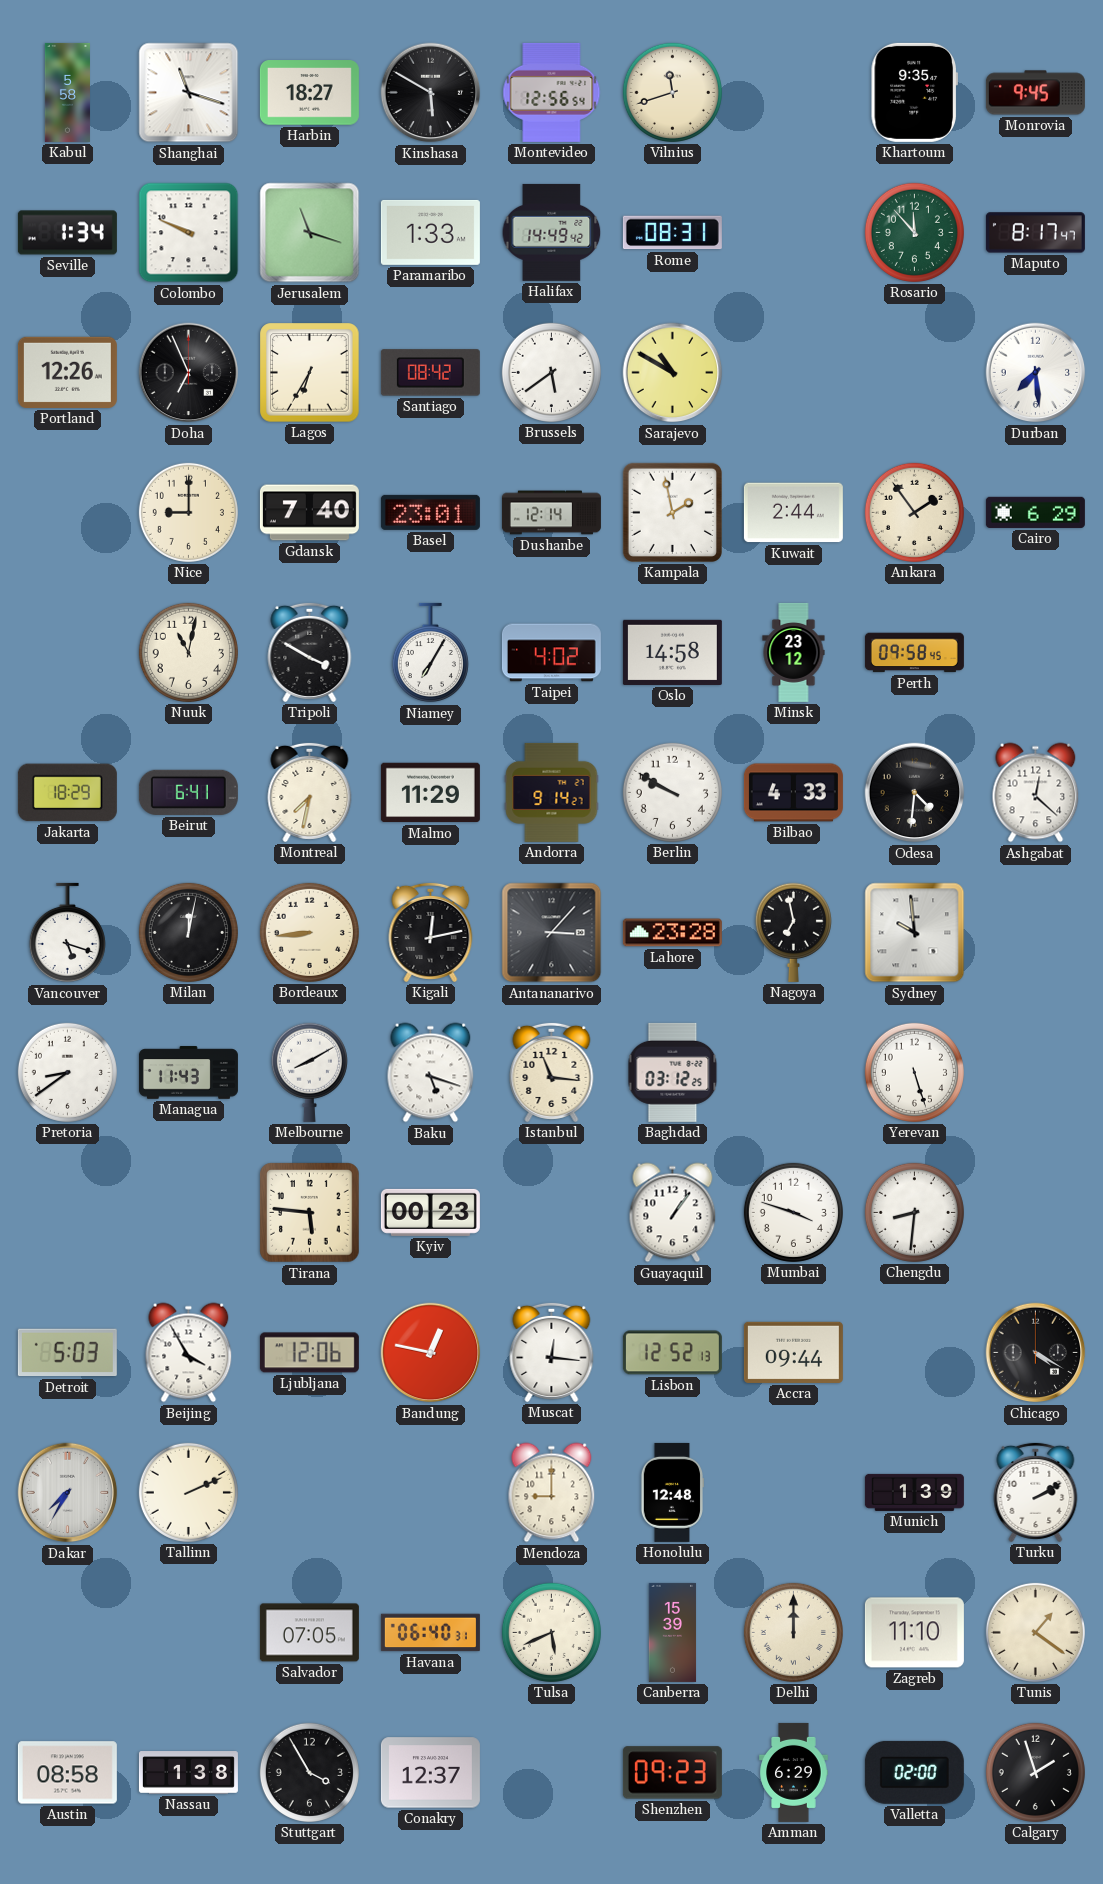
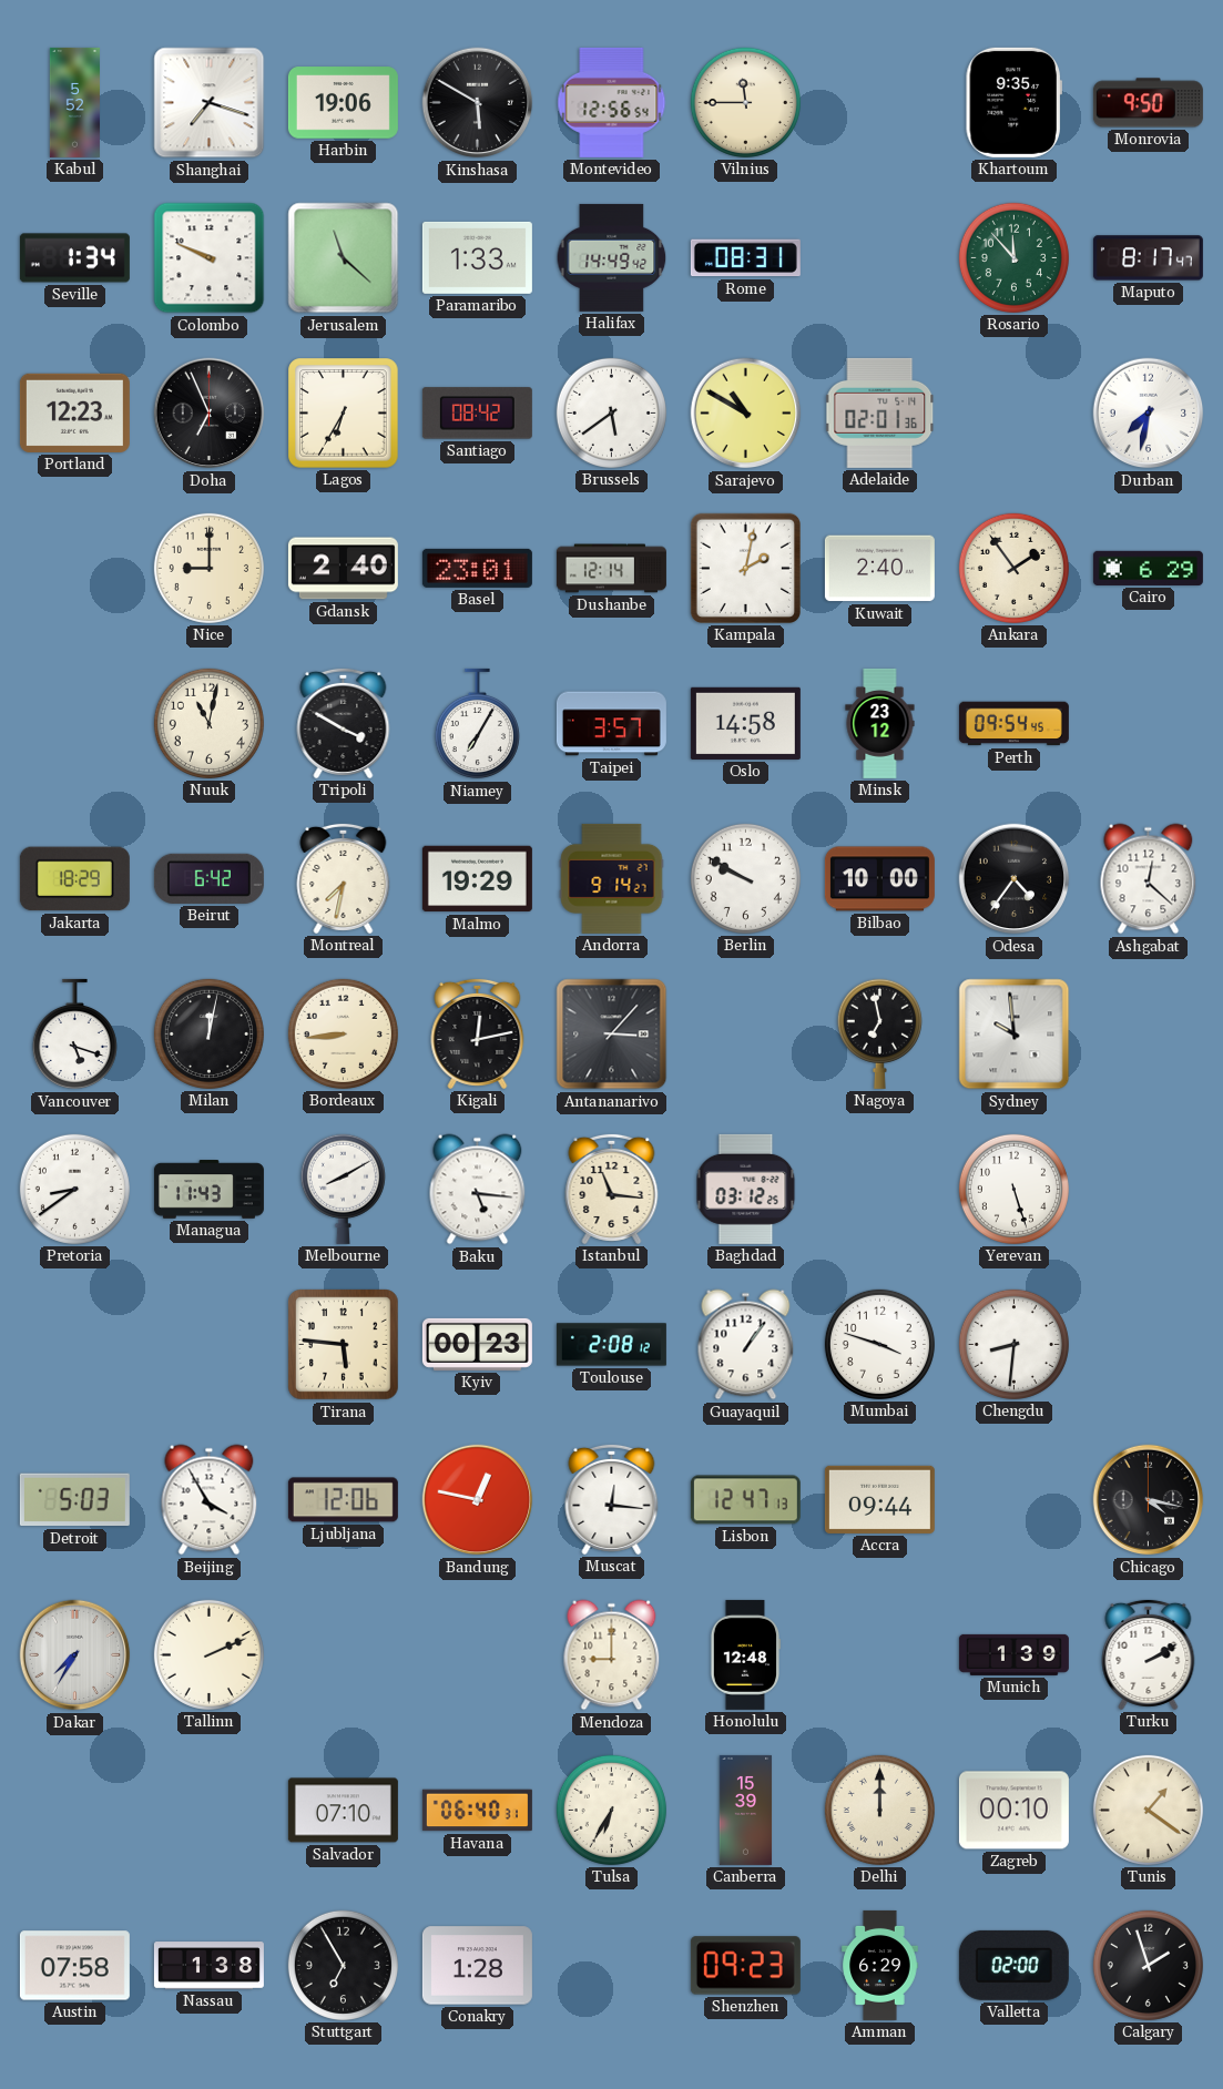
Kabul: 5:58 -> 5:52
Shanghai: 11:18 -> 7:18
Harbin: 18:27 -> 19:06
Vilnius: 11:42 -> 11:45
Monrovia: 9:45 -> 9:50
Jerusalem: 11:18 -> 11:22
Portland: 12:26 -> 12:23
Adelaide: none -> 02:01
Durban: 7:29 -> 7:32
Gdansk: 7:40 -> 2:40
Kampala: 1:58 -> 2:02
Kuwait: 2:44 -> 2:40
Taipei: 4:02 -> 3:57
Perth: 09:58 -> 09:54
Beirut: 6:41 -> 6:42
Malmo: 11:29 -> 19:29
Bilbao: 4:33 -> 10:00
Odesa: 4:31 -> 4:36
Lahore: 23:28 -> none
Baku: 5:18 -> 5:16
Toulouse: none -> 2:08
Lisbon: 12:52 -> 12:47
Chicago: 4:20 -> 4:17
Salvador: 07:05 -> 07:10
Tulsa: 5:41 -> 6:35
Zagreb: 11:10 -> 00:10
Austin: 08:58 -> 07:58
Stuttgart: 3:55 -> 6:55
Conakry: 12:37 -> 1:28
